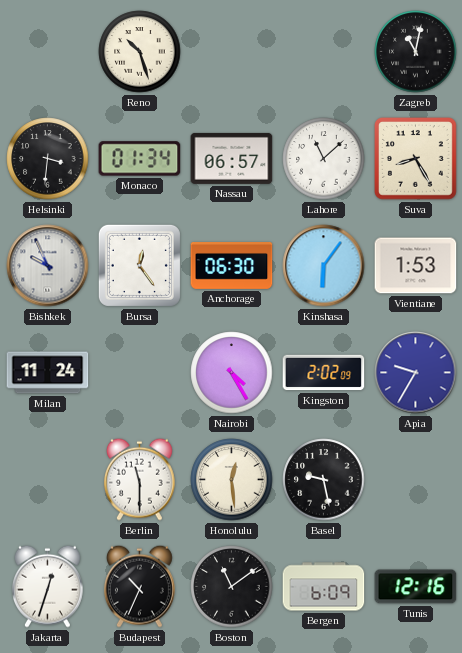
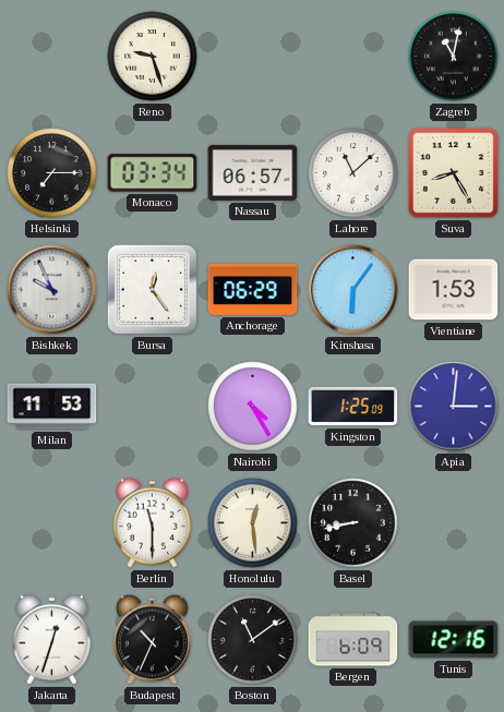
Reno: 10:27 -> 9:27
Helsinki: 3:31 -> 7:15
Monaco: 01:34 -> 03:34
Anchorage: 06:30 -> 06:29
Milan: 11:24 -> 11:53
Kingston: 2:02 -> 1:25
Apia: 9:35 -> 3:01
Basel: 9:28 -> 8:43
